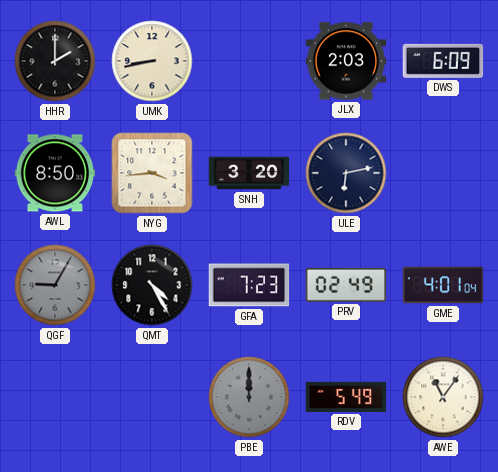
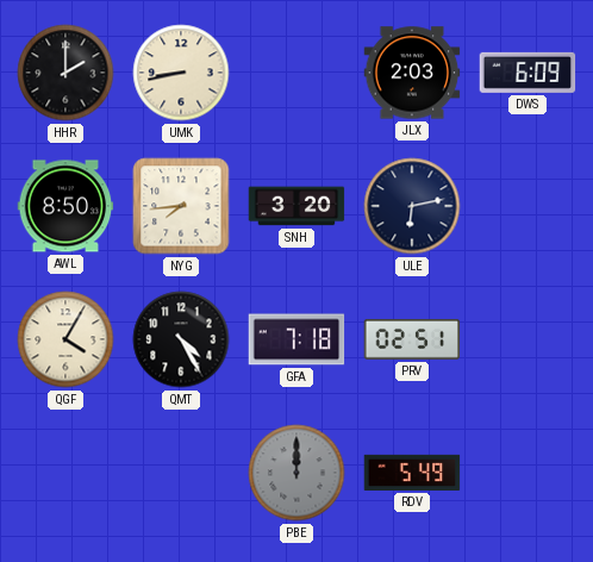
NYG: 3:44 -> 7:44
QGF: 9:05 -> 4:05
QGF dial: grey -> cream
GFA: 7:23 -> 7:18
PRV: 02:49 -> 02:51
GME: 4:01 -> none
AWE: 11:06 -> none
